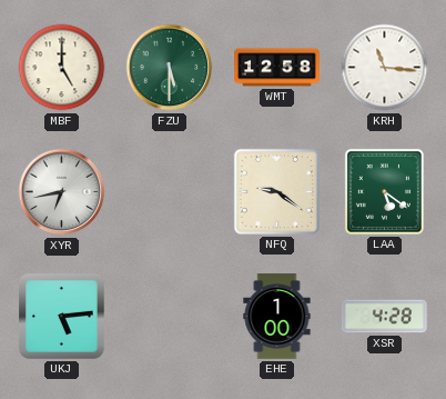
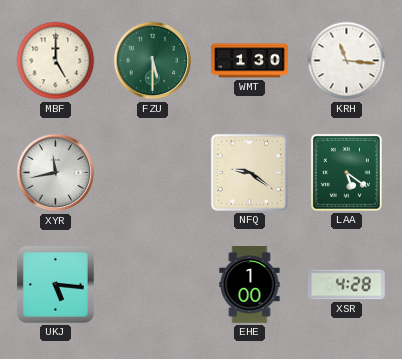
WMT: 12:58 -> 1:30
XYR: 6:43 -> 11:43
UKJ: 5:14 -> 5:16
